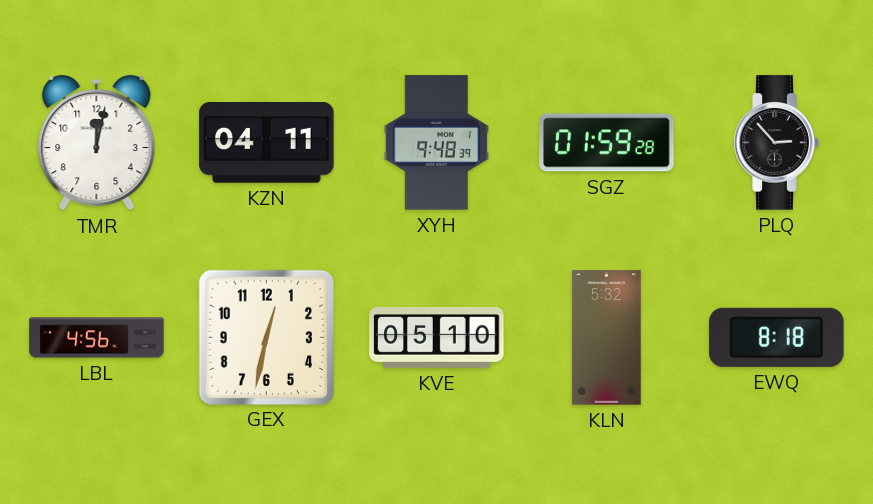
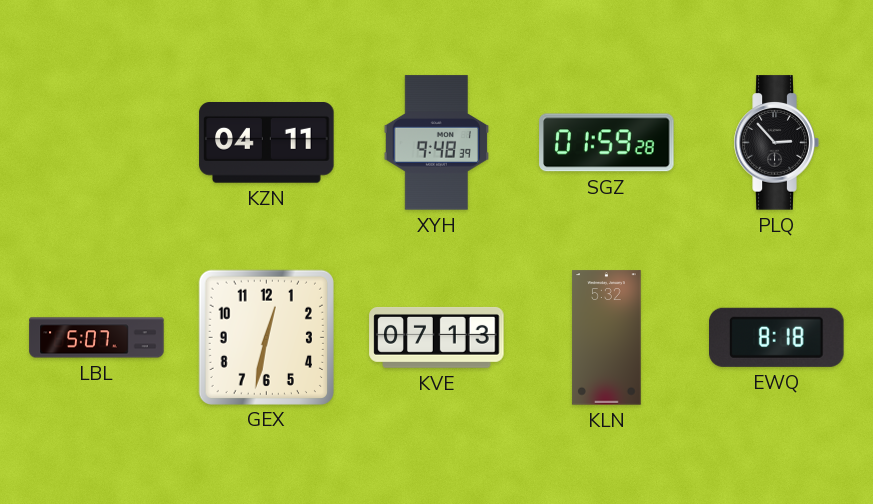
TMR: 12:02 -> none
LBL: 4:56 -> 5:07
KVE: 05:10 -> 07:13
